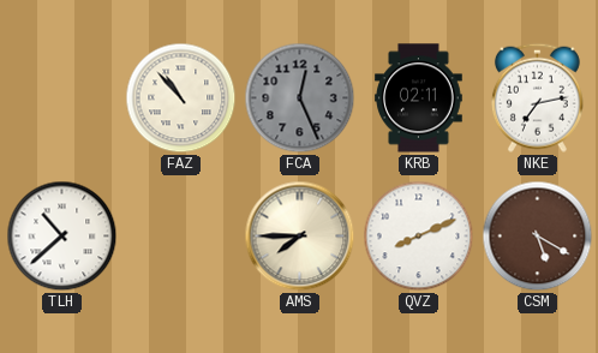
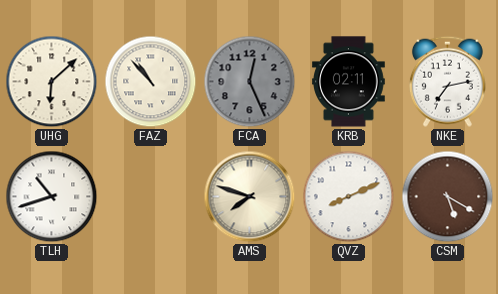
UHG: none -> 6:08
TLH: 10:38 -> 10:42
AMS: 7:45 -> 7:48
